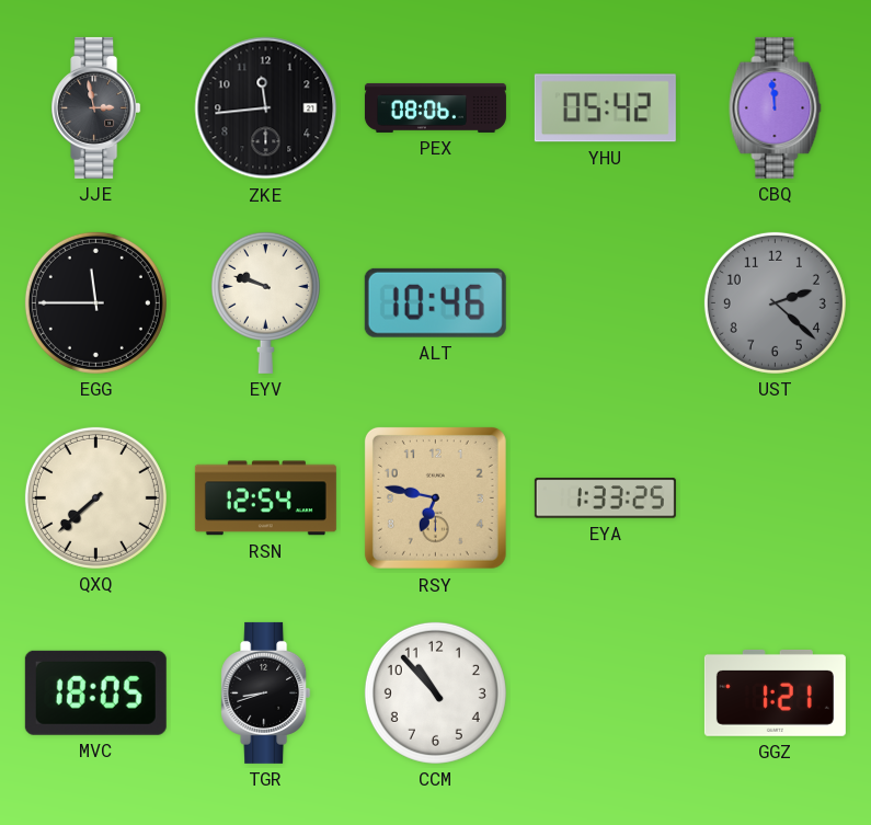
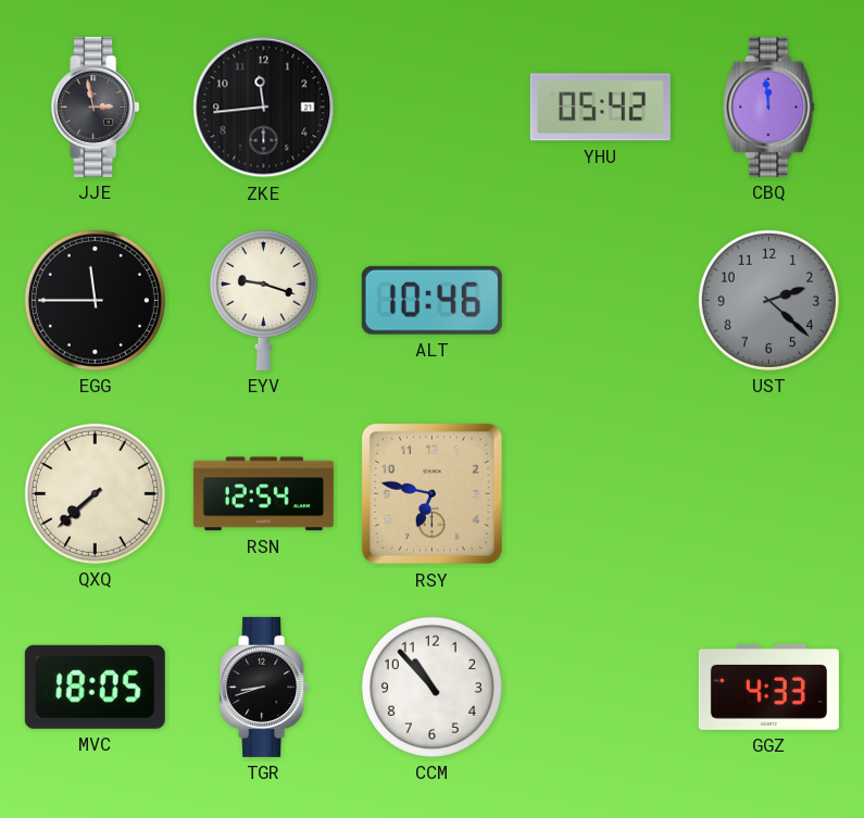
PEX: 08:06 -> none
EYV: 9:48 -> 9:18
EYA: 1:33 -> none
GGZ: 1:21 -> 4:33
